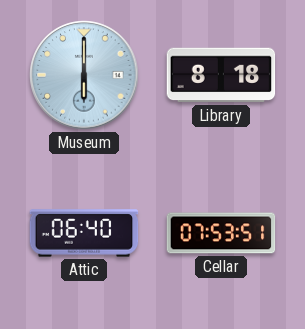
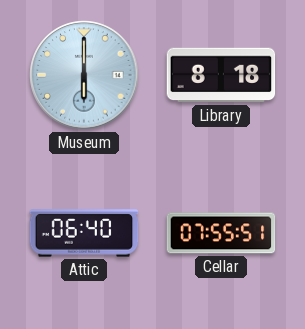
Cellar: 07:53 -> 07:55
